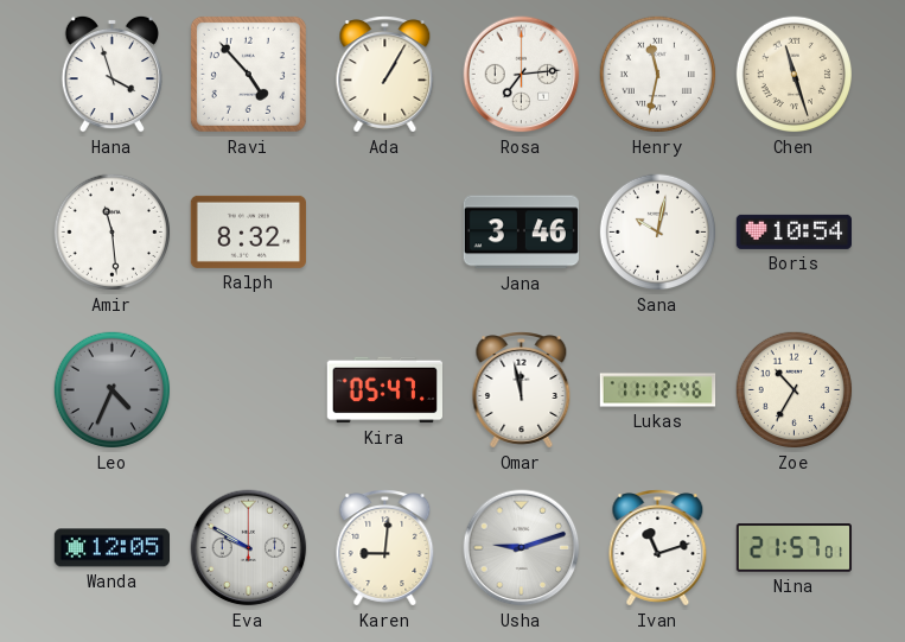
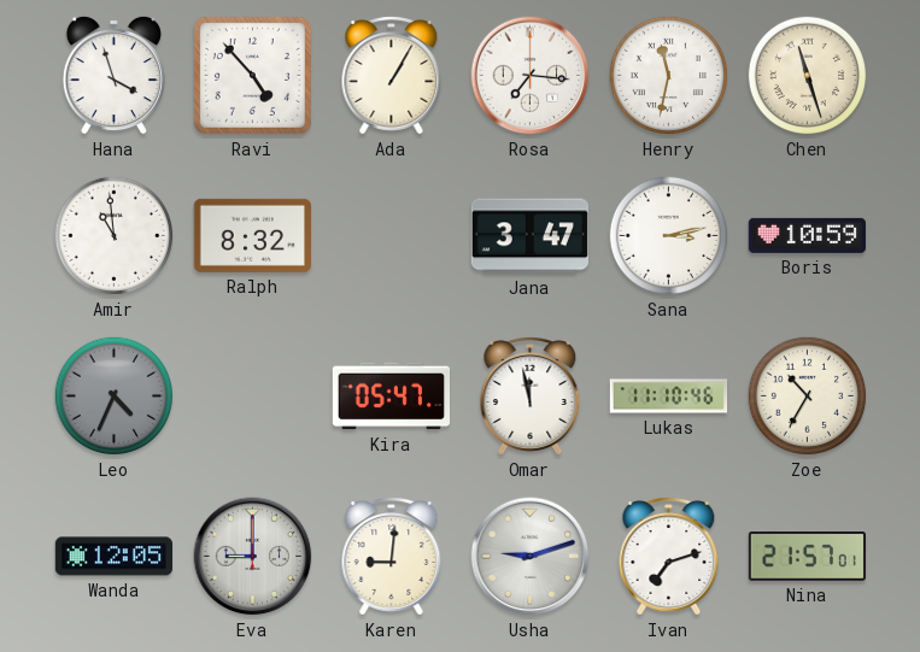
Rosa: 7:14 -> 7:16
Amir: 11:29 -> 10:59
Jana: 3:46 -> 3:47
Sana: 10:02 -> 3:13
Boris: 10:54 -> 10:59
Lukas: 11:12 -> 11:10
Eva: 9:50 -> 9:00
Ivan: 11:12 -> 7:12
